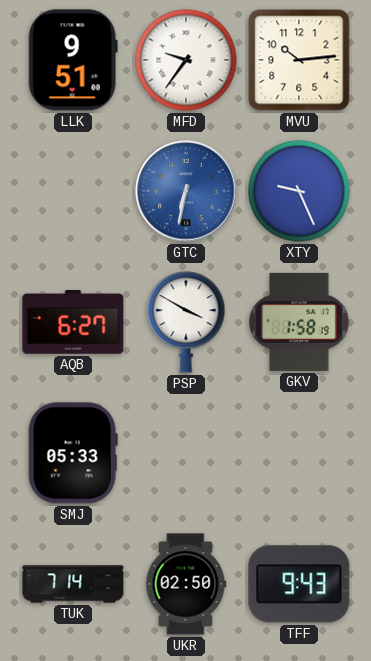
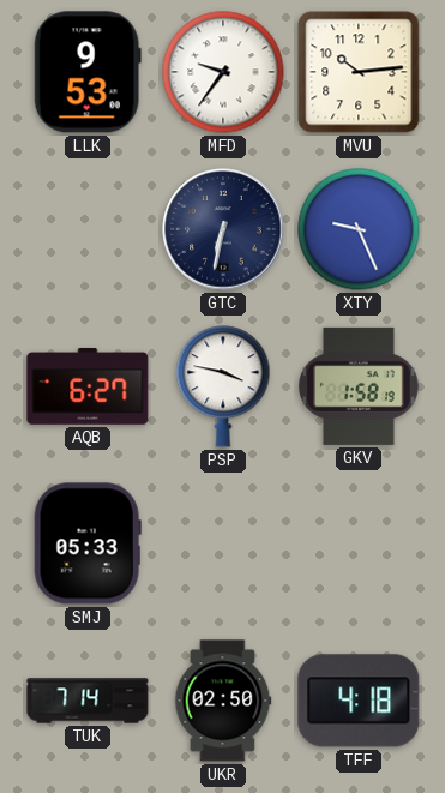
LLK: 9:51 -> 9:53
GTC dial: blue -> navy
PSP: 3:50 -> 3:47
TFF: 9:43 -> 4:18
